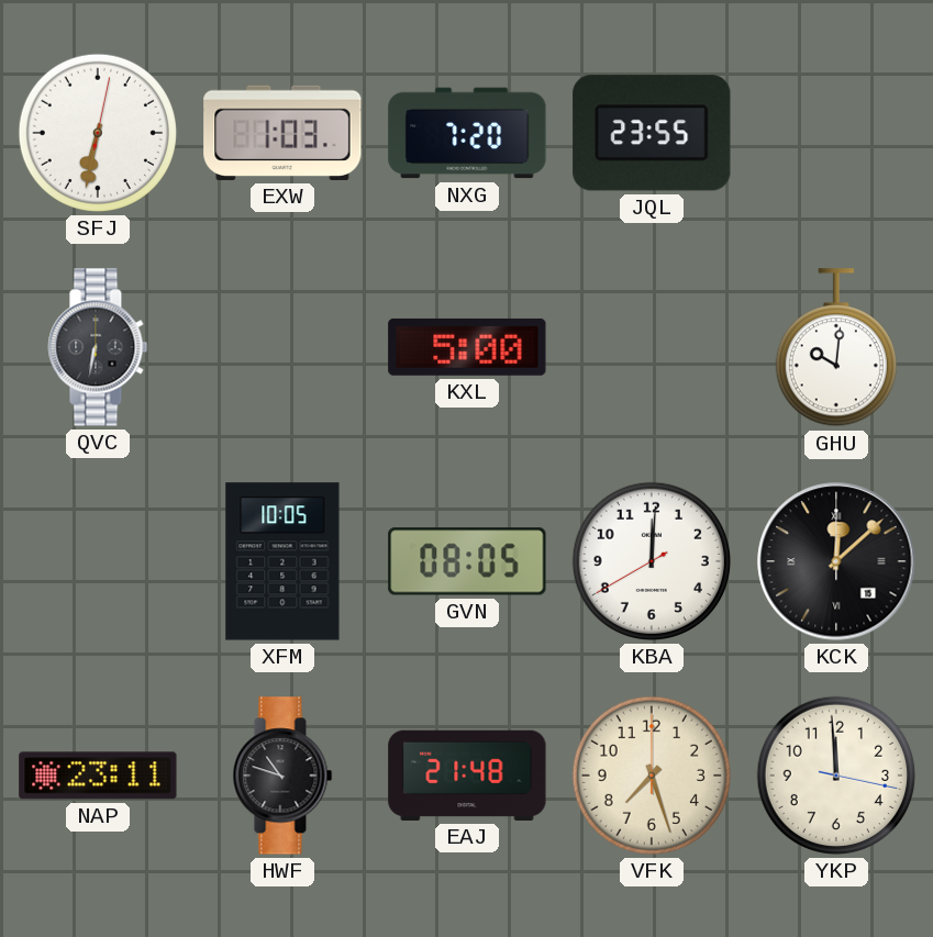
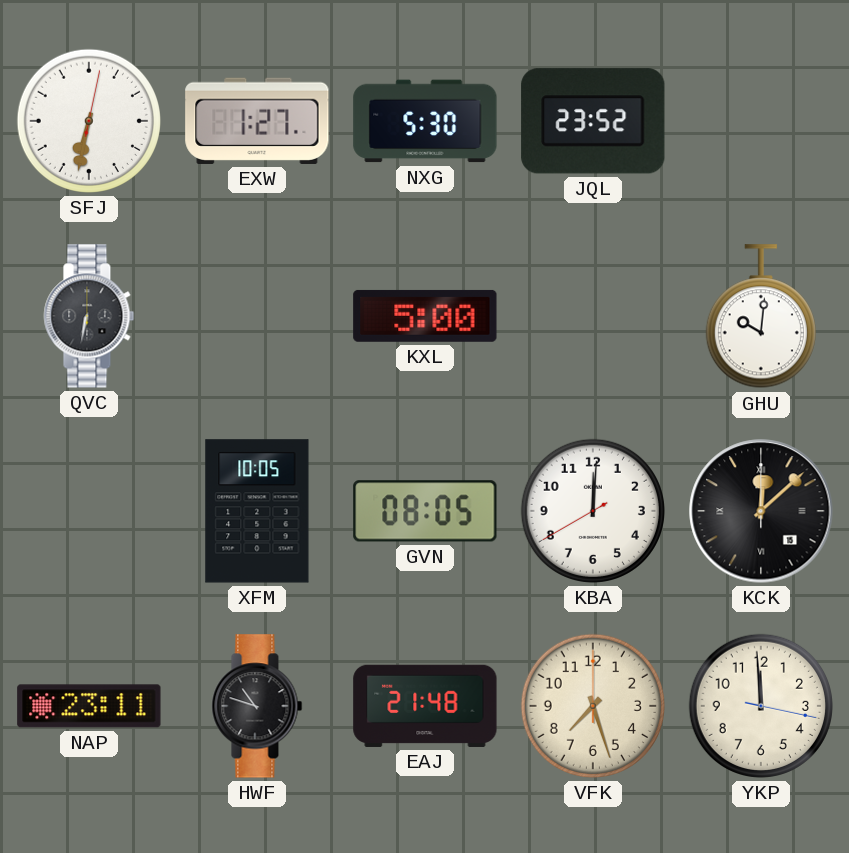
EXW: 1:03 -> 1:27
NXG: 7:20 -> 5:30
JQL: 23:55 -> 23:52
